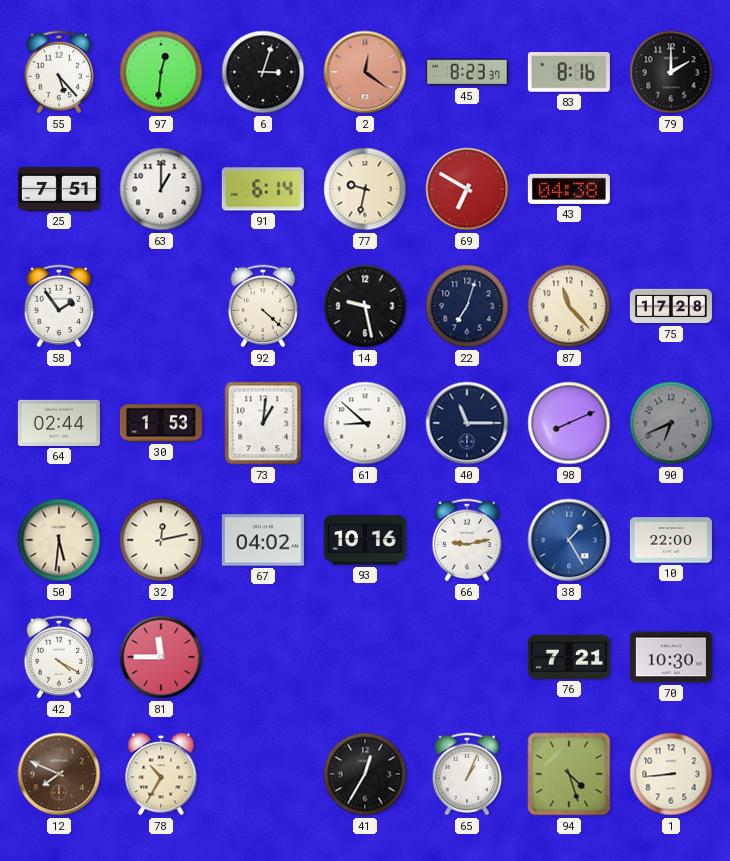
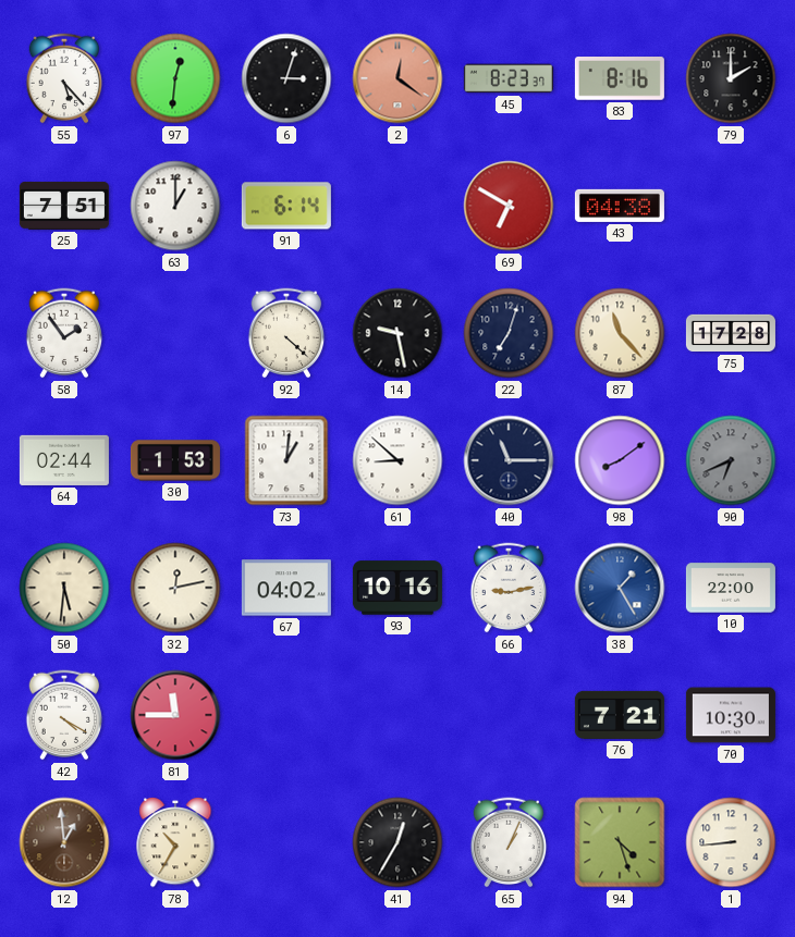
77: 9:32 -> none
98: 8:11 -> 8:09
12: 7:49 -> 12:59
